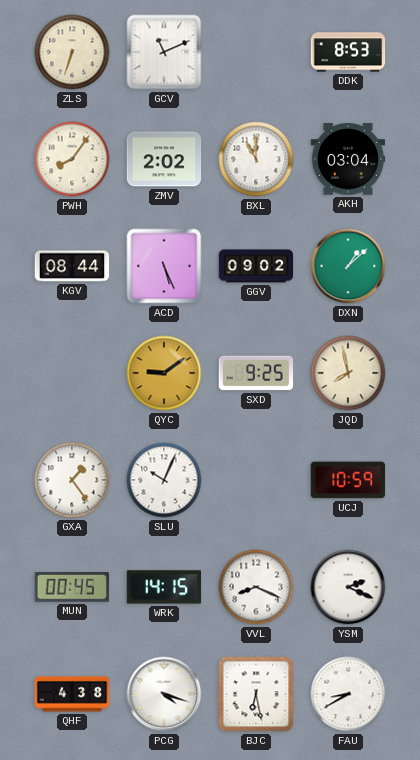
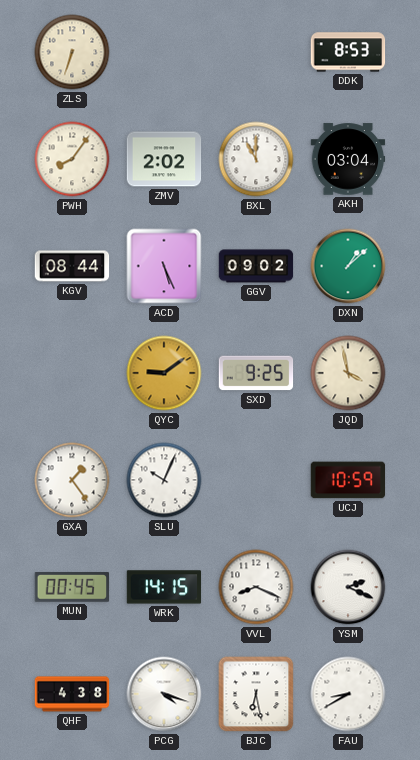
GCV: 11:11 -> none
JQD: 7:58 -> 3:58
